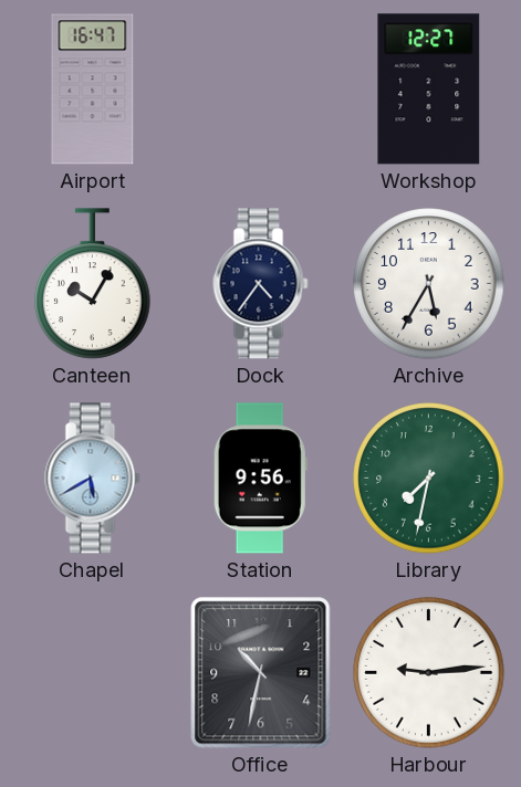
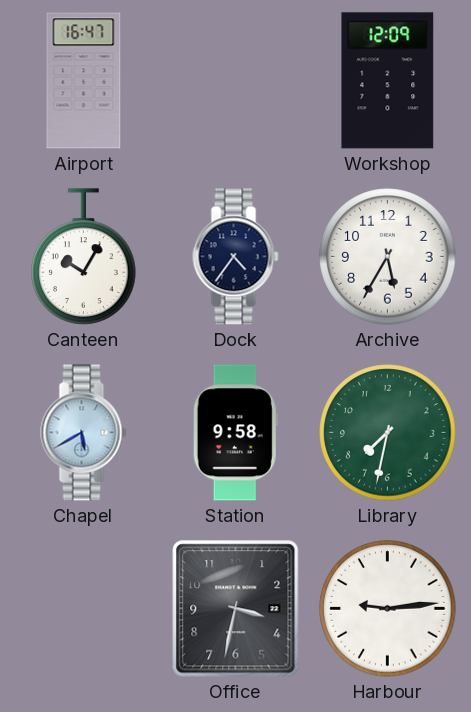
Workshop: 12:27 -> 12:09
Station: 9:56 -> 9:58
Office: 10:32 -> 3:32
